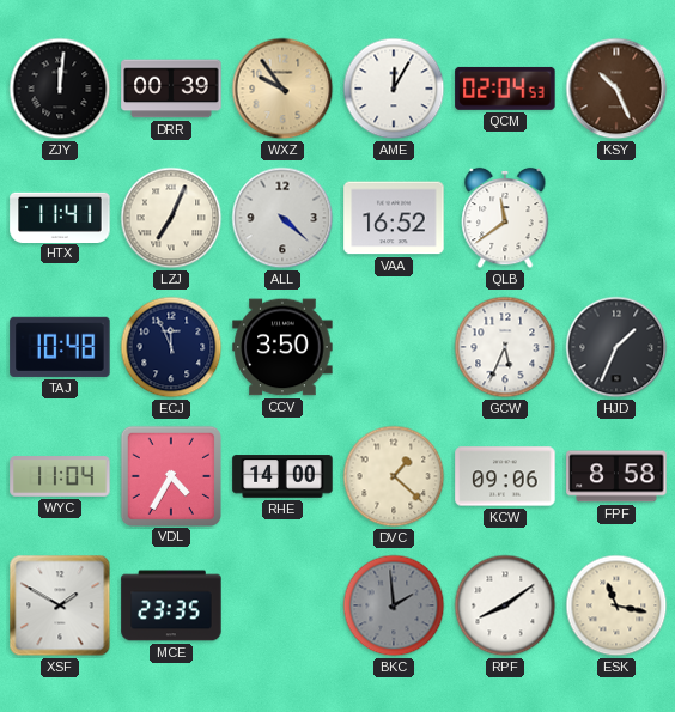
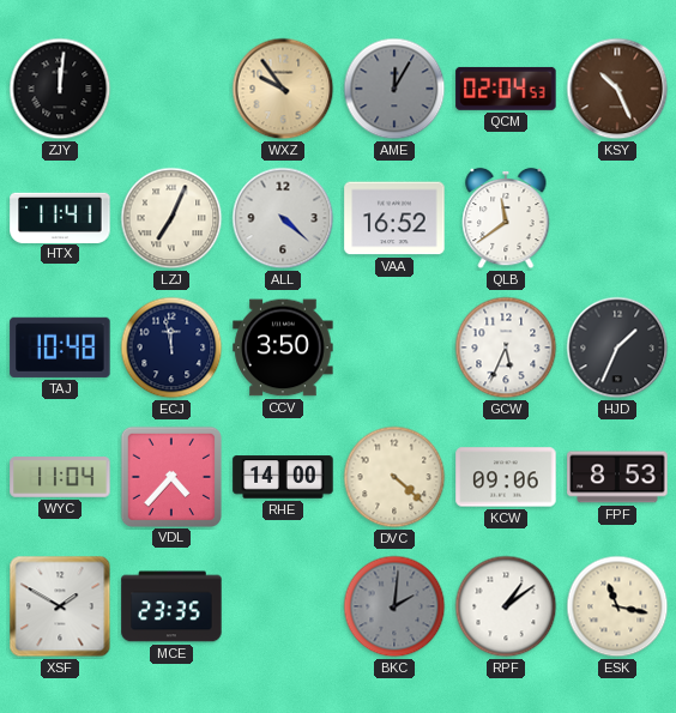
DRR: 00:39 -> none
AME dial: white -> grey
ECJ: 11:56 -> 11:58
VDL: 4:35 -> 4:37
DVC: 1:22 -> 4:22
FPF: 8:58 -> 8:53
BKC: 1:59 -> 2:01
RPF: 8:09 -> 1:09
